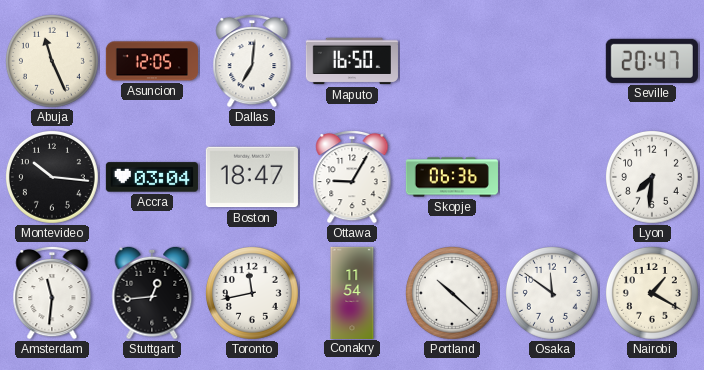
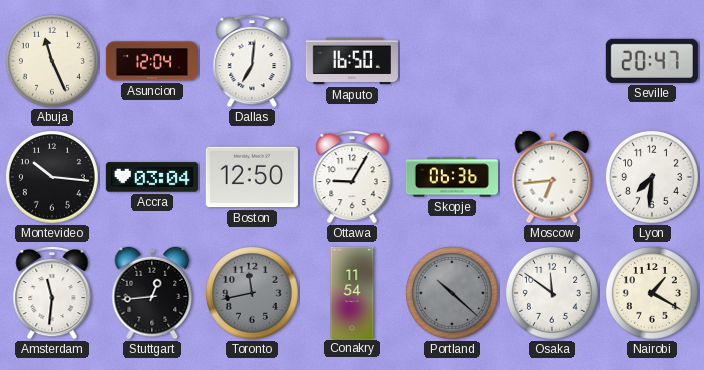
Asuncion: 12:05 -> 12:04
Boston: 18:47 -> 12:50
Moscow: none -> 6:44
Toronto dial: white -> grey
Portland dial: white -> grey
